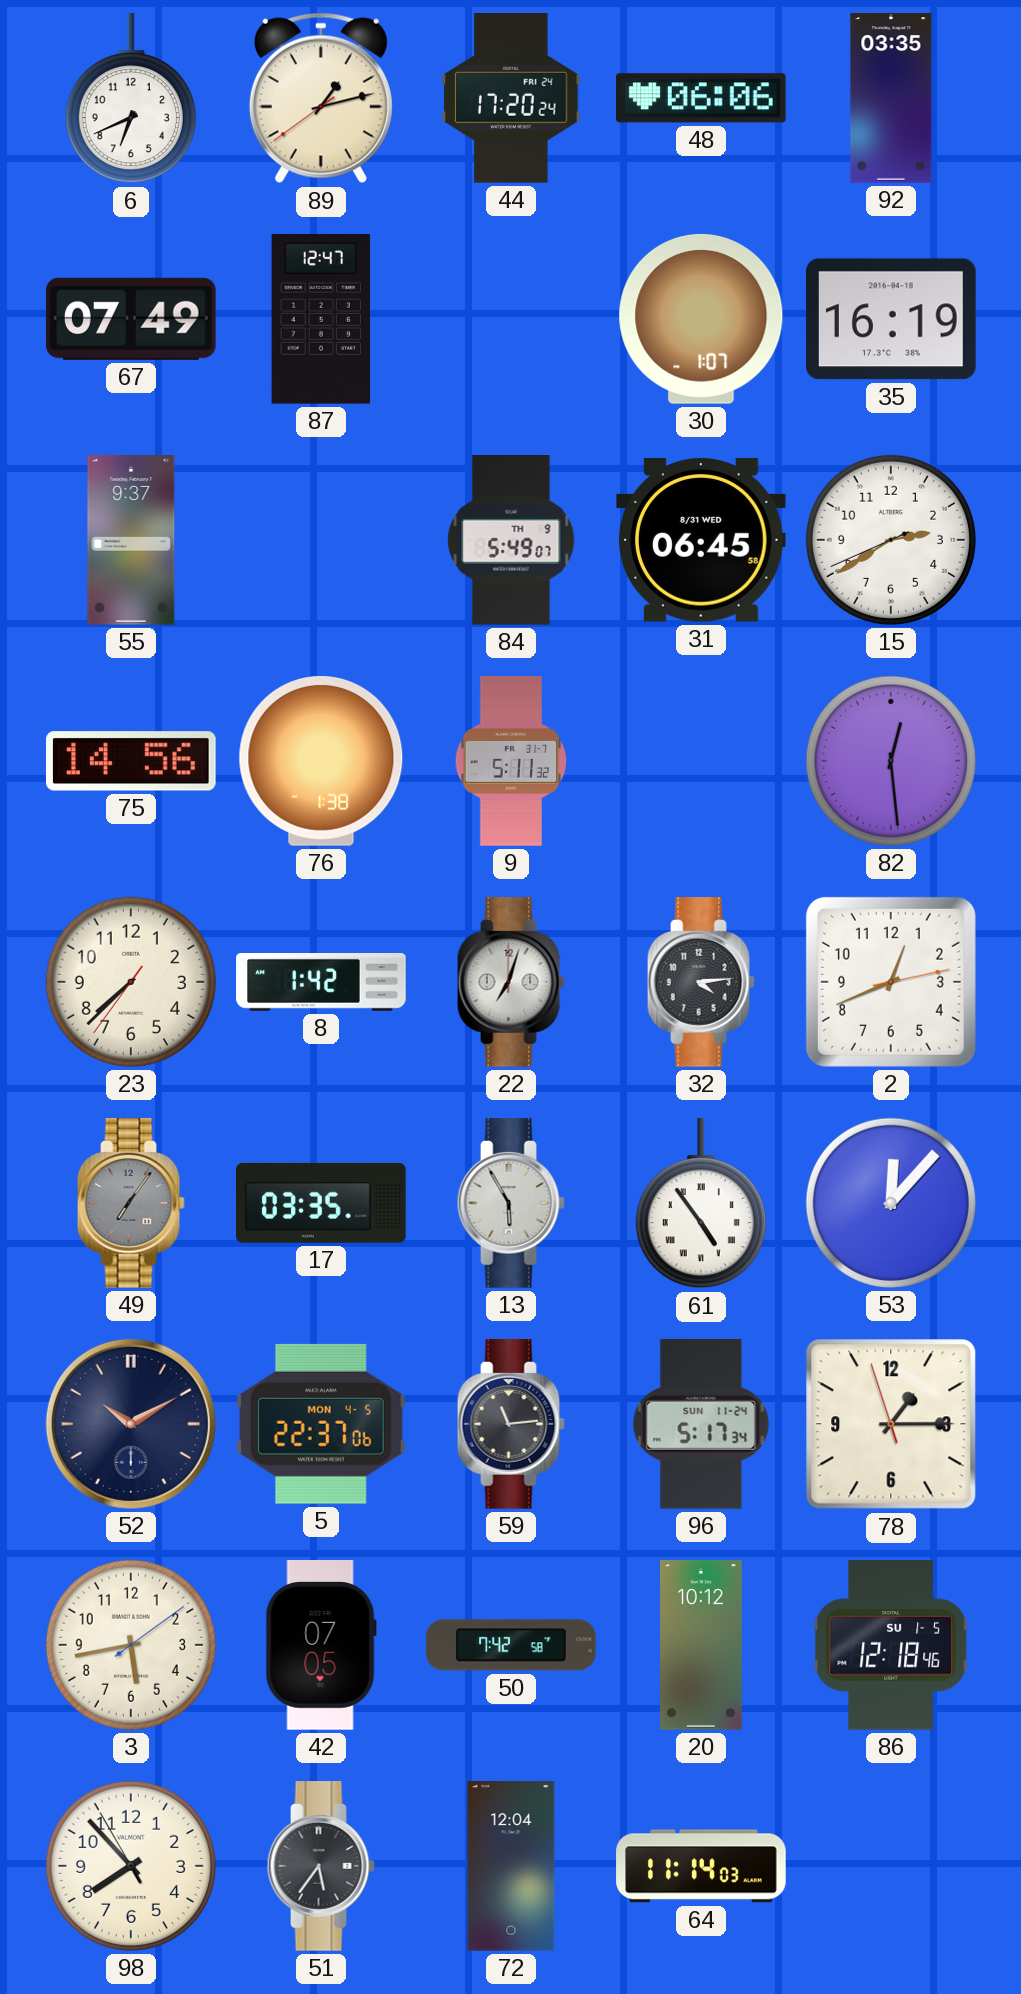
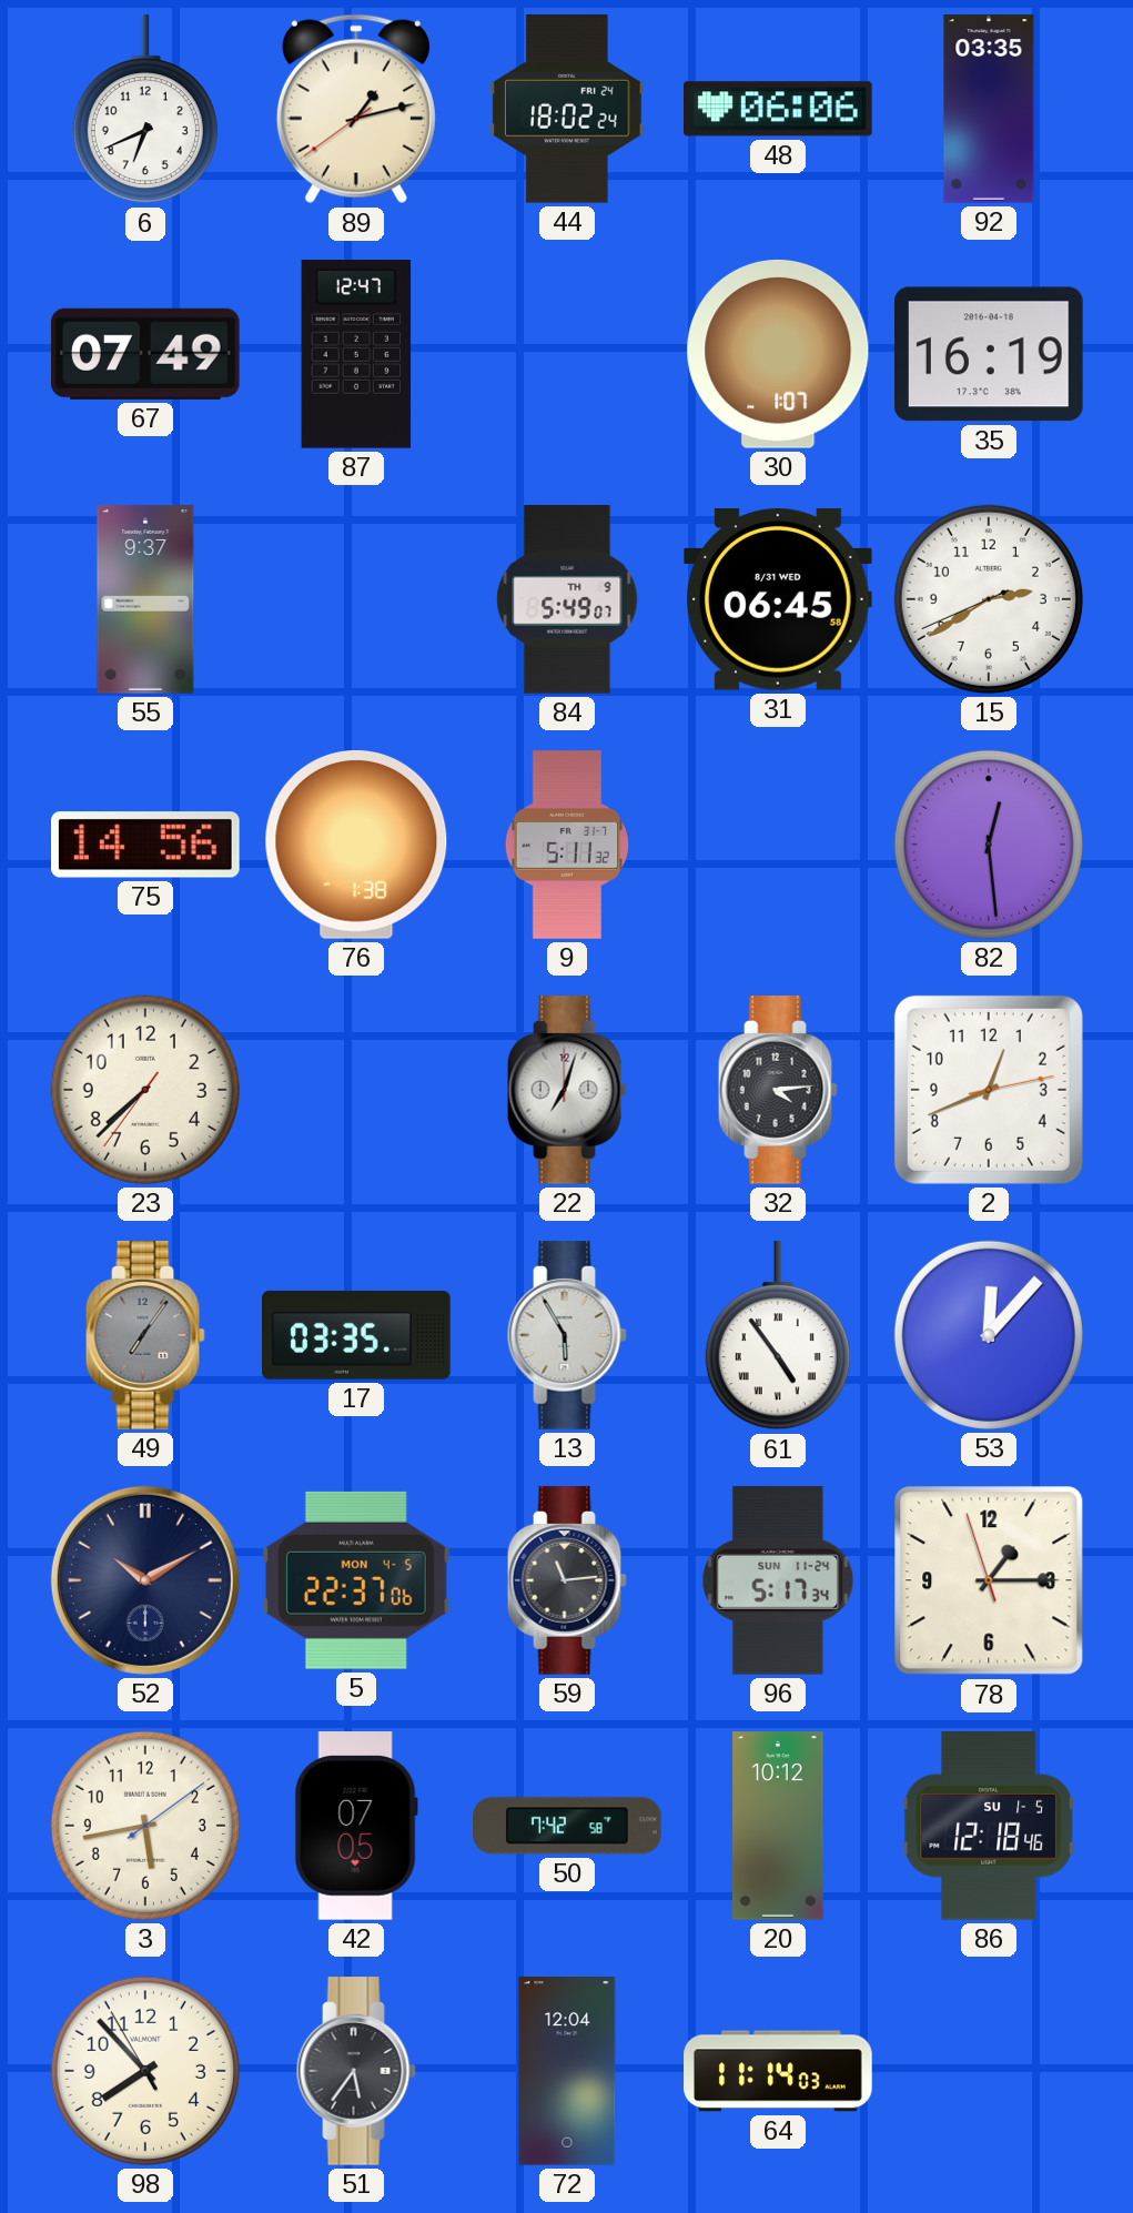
44: 17:20 -> 18:02
8: 1:42 -> none
